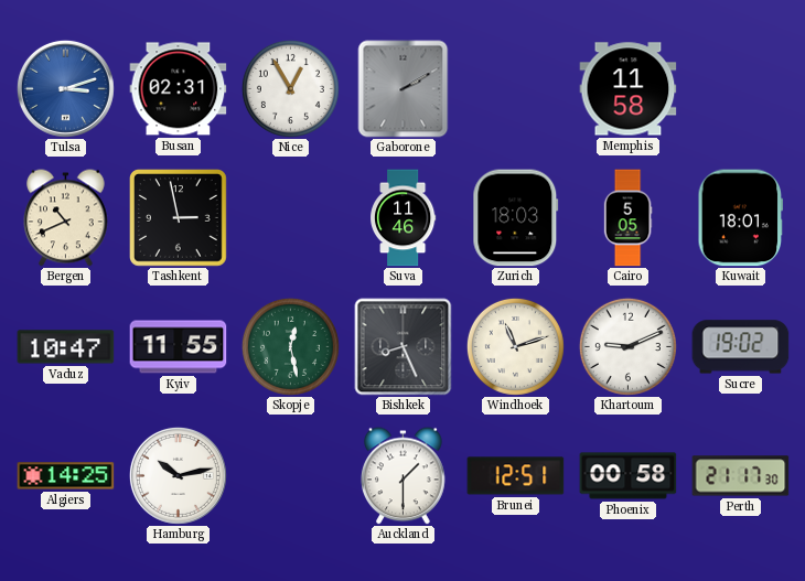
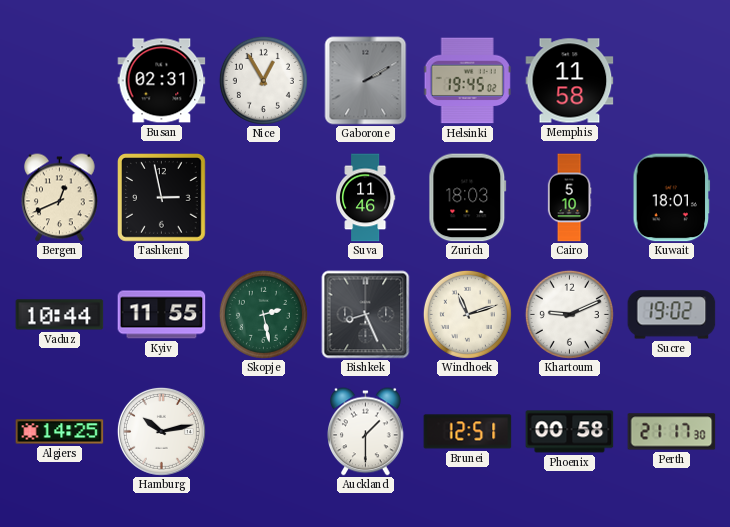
Tulsa: 3:12 -> none
Helsinki: none -> 19:45
Bergen: 10:41 -> 12:41
Cairo: 5:05 -> 5:10
Vaduz: 10:47 -> 10:44
Skopje: 12:28 -> 2:28
